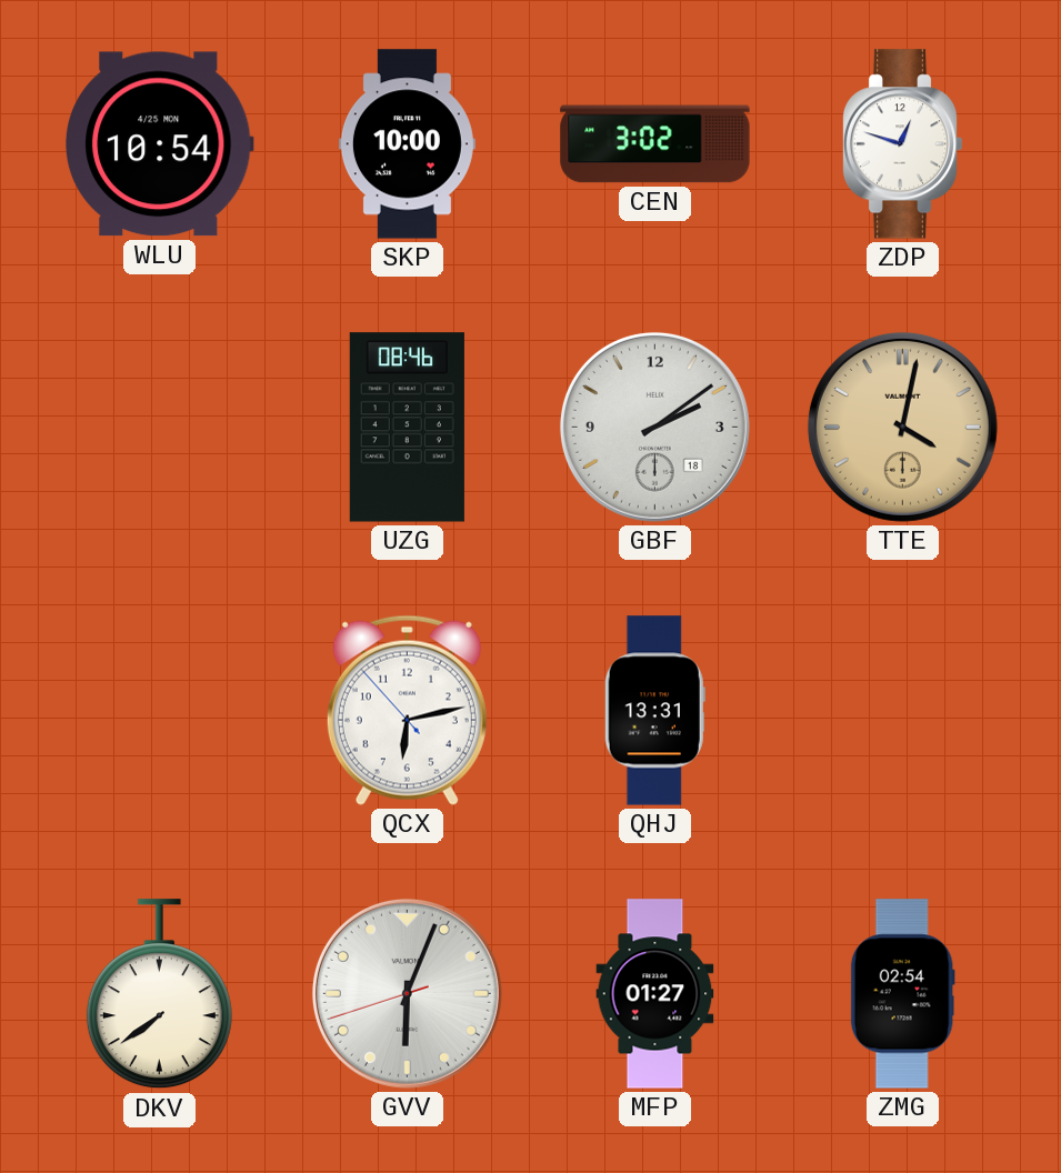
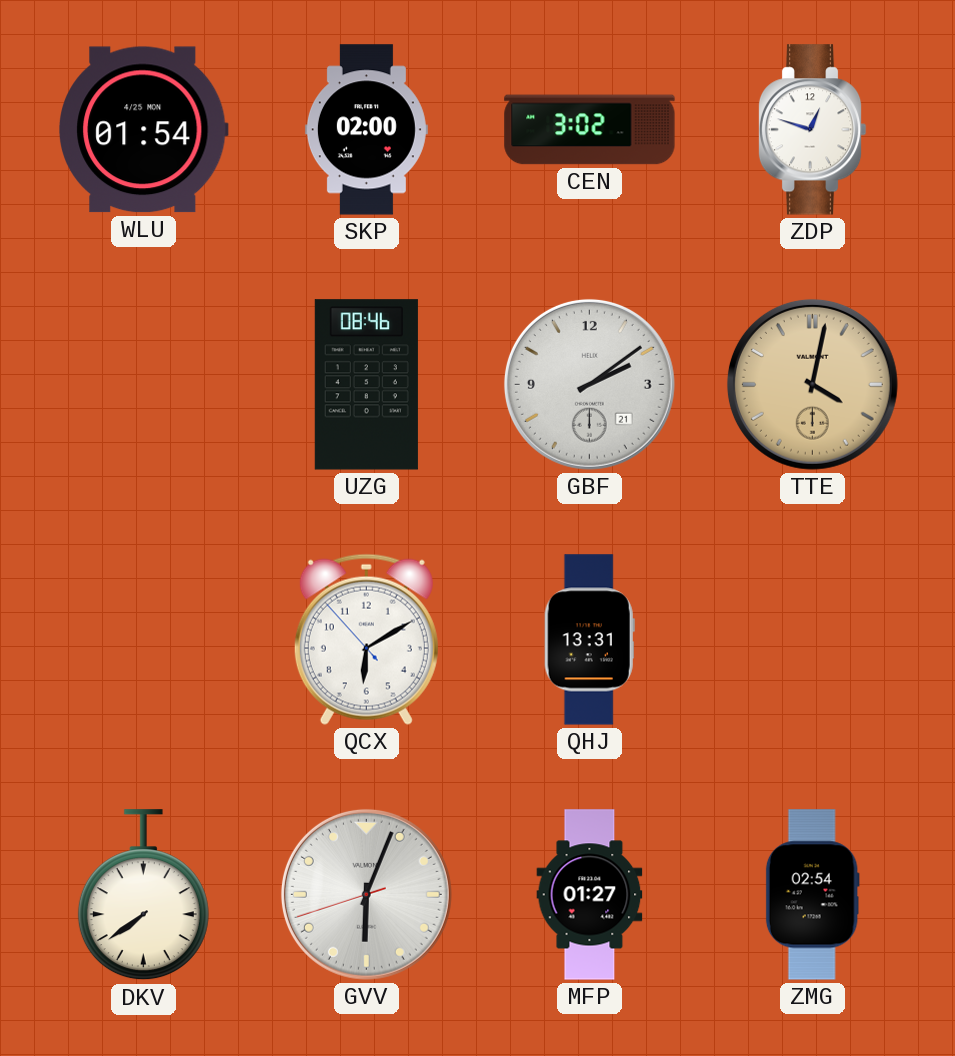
WLU: 10:54 -> 01:54
SKP: 10:00 -> 02:00
GBF date: 18 -> 21
QCX: 6:12 -> 6:09
